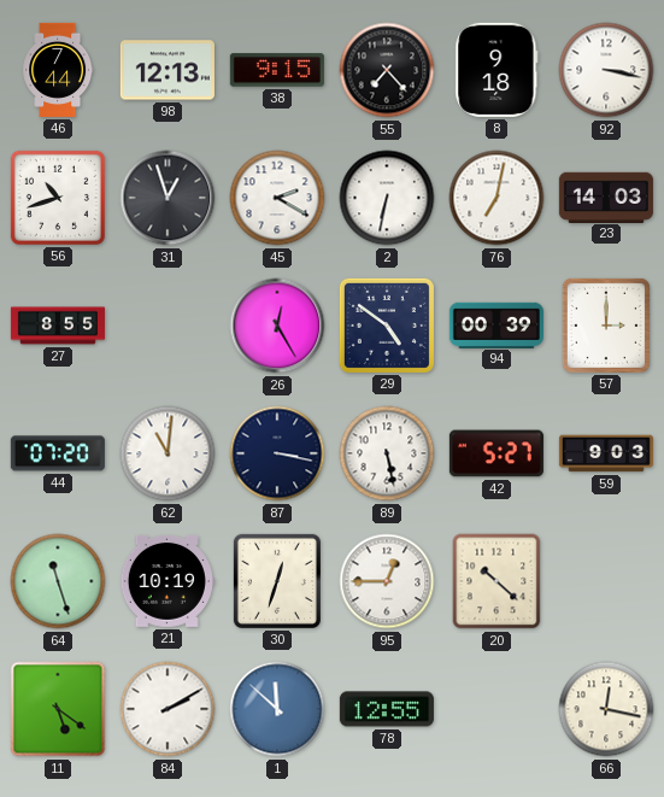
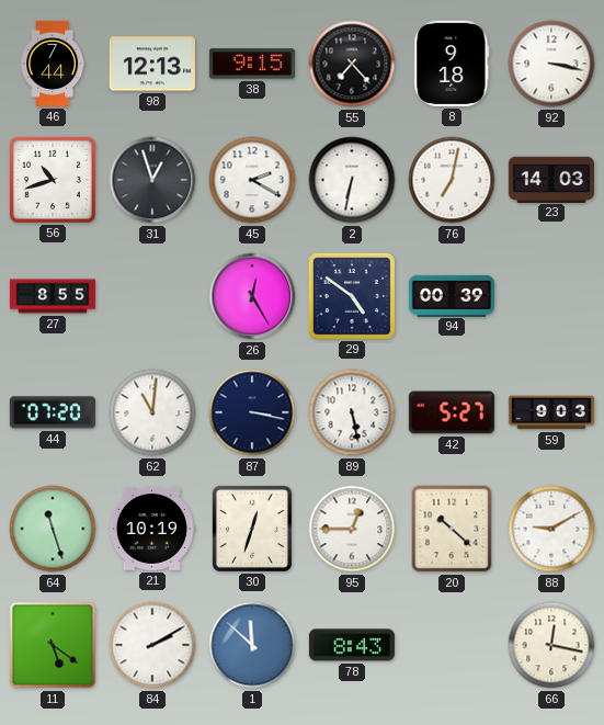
57: 3:00 -> none
88: none -> 9:10
78: 12:55 -> 8:43
